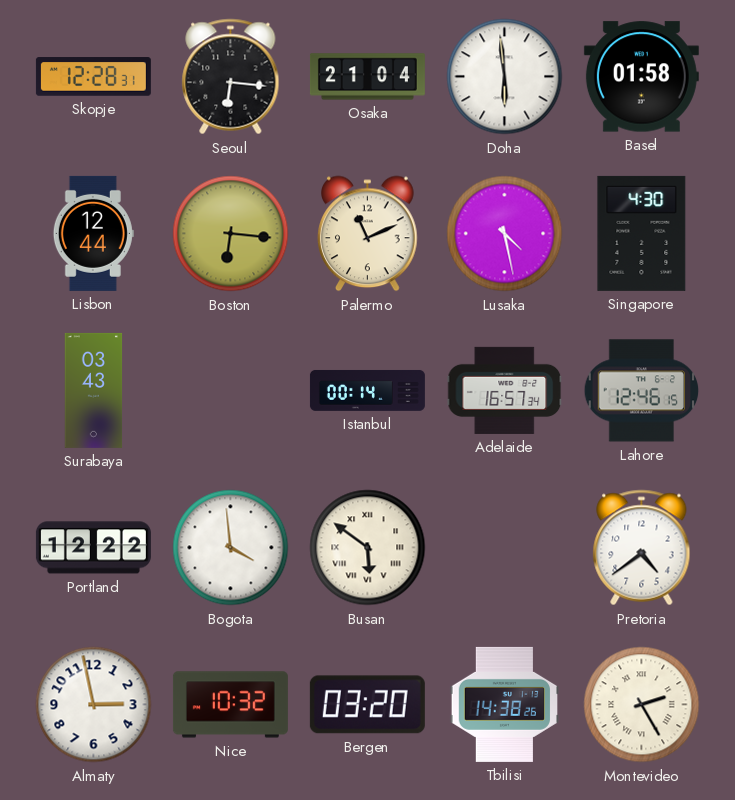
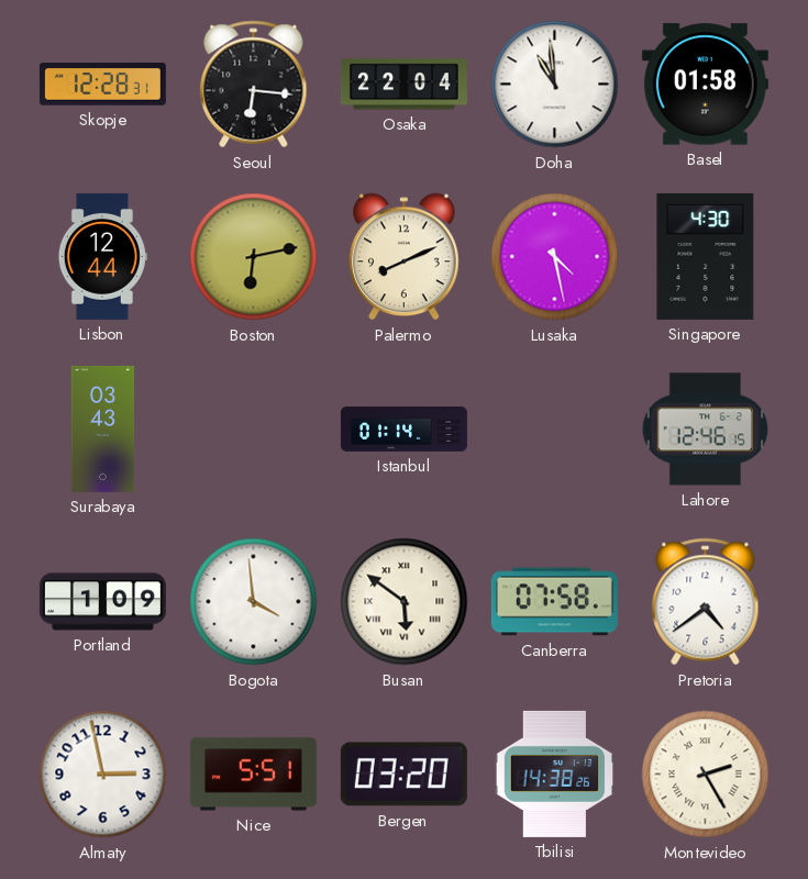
Osaka: 21:04 -> 22:04
Doha: 5:59 -> 10:59
Boston: 6:16 -> 6:13
Palermo: 11:11 -> 8:11
Istanbul: 00:14 -> 01:14
Adelaide: 16:57 -> none
Portland: 12:22 -> 1:09
Canberra: none -> 07:58
Nice: 10:32 -> 5:51
